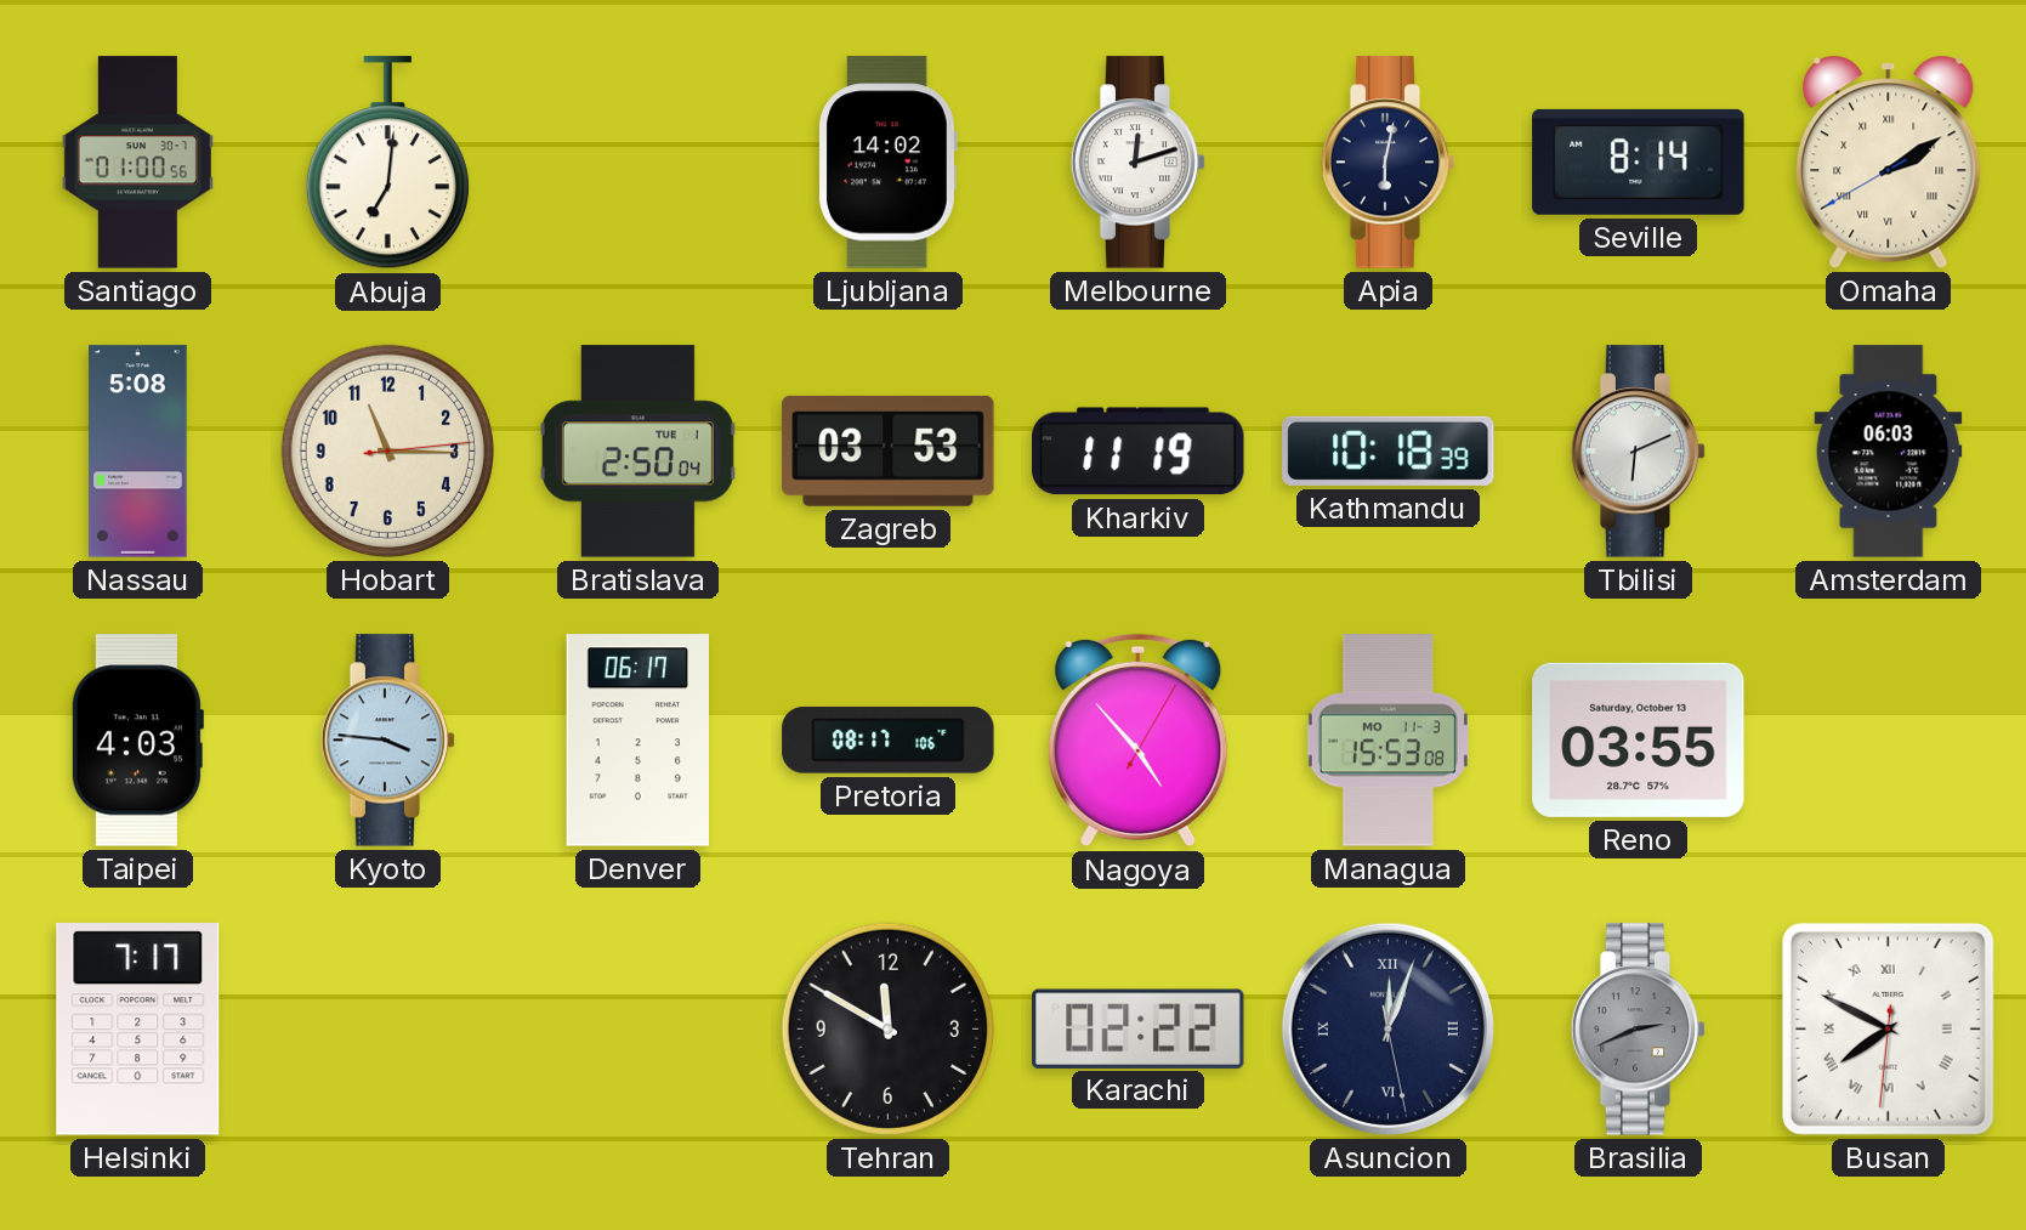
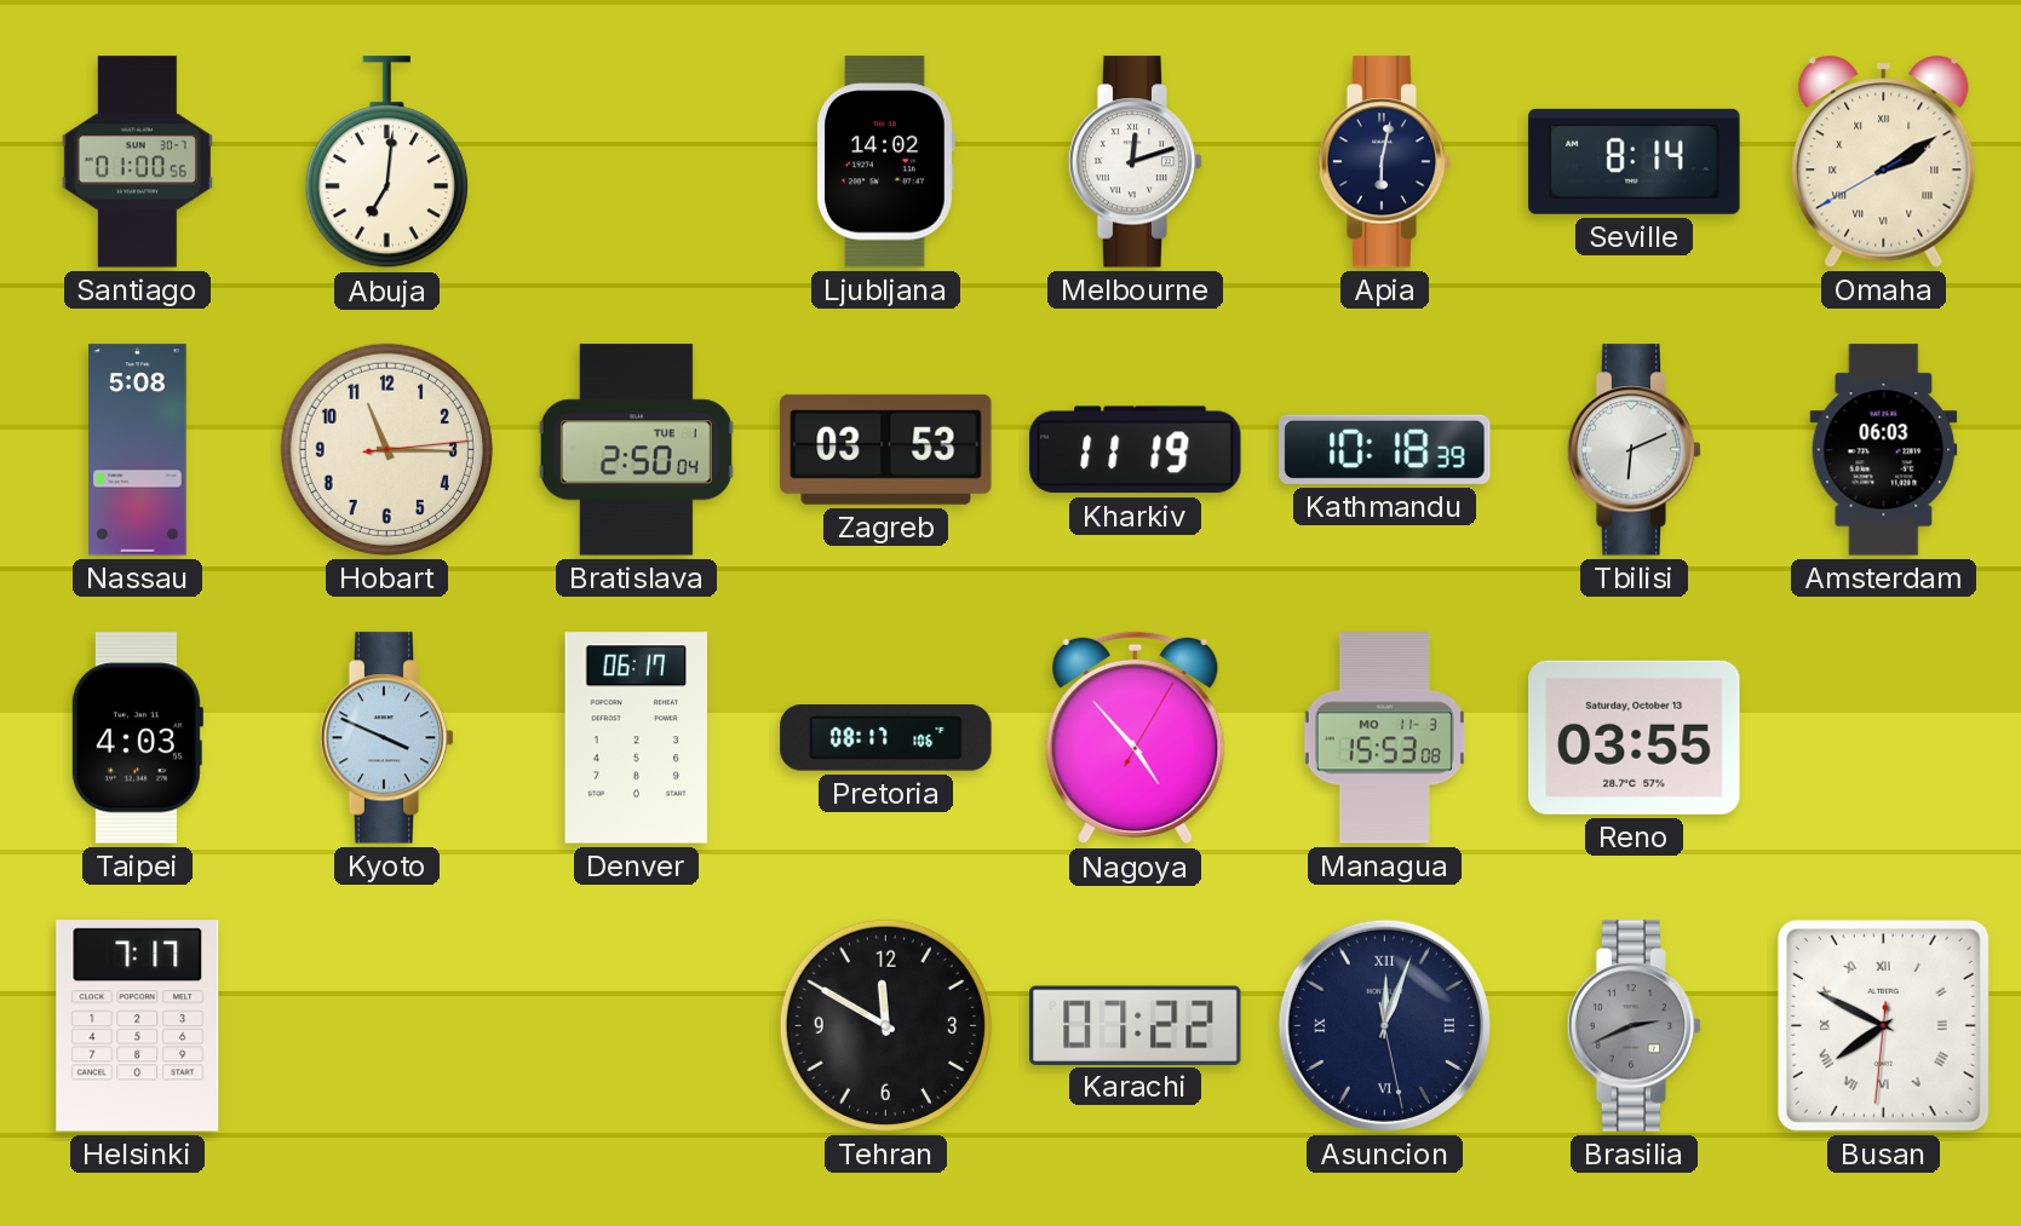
Kyoto: 3:46 -> 3:49
Karachi: 02:22 -> 07:22
